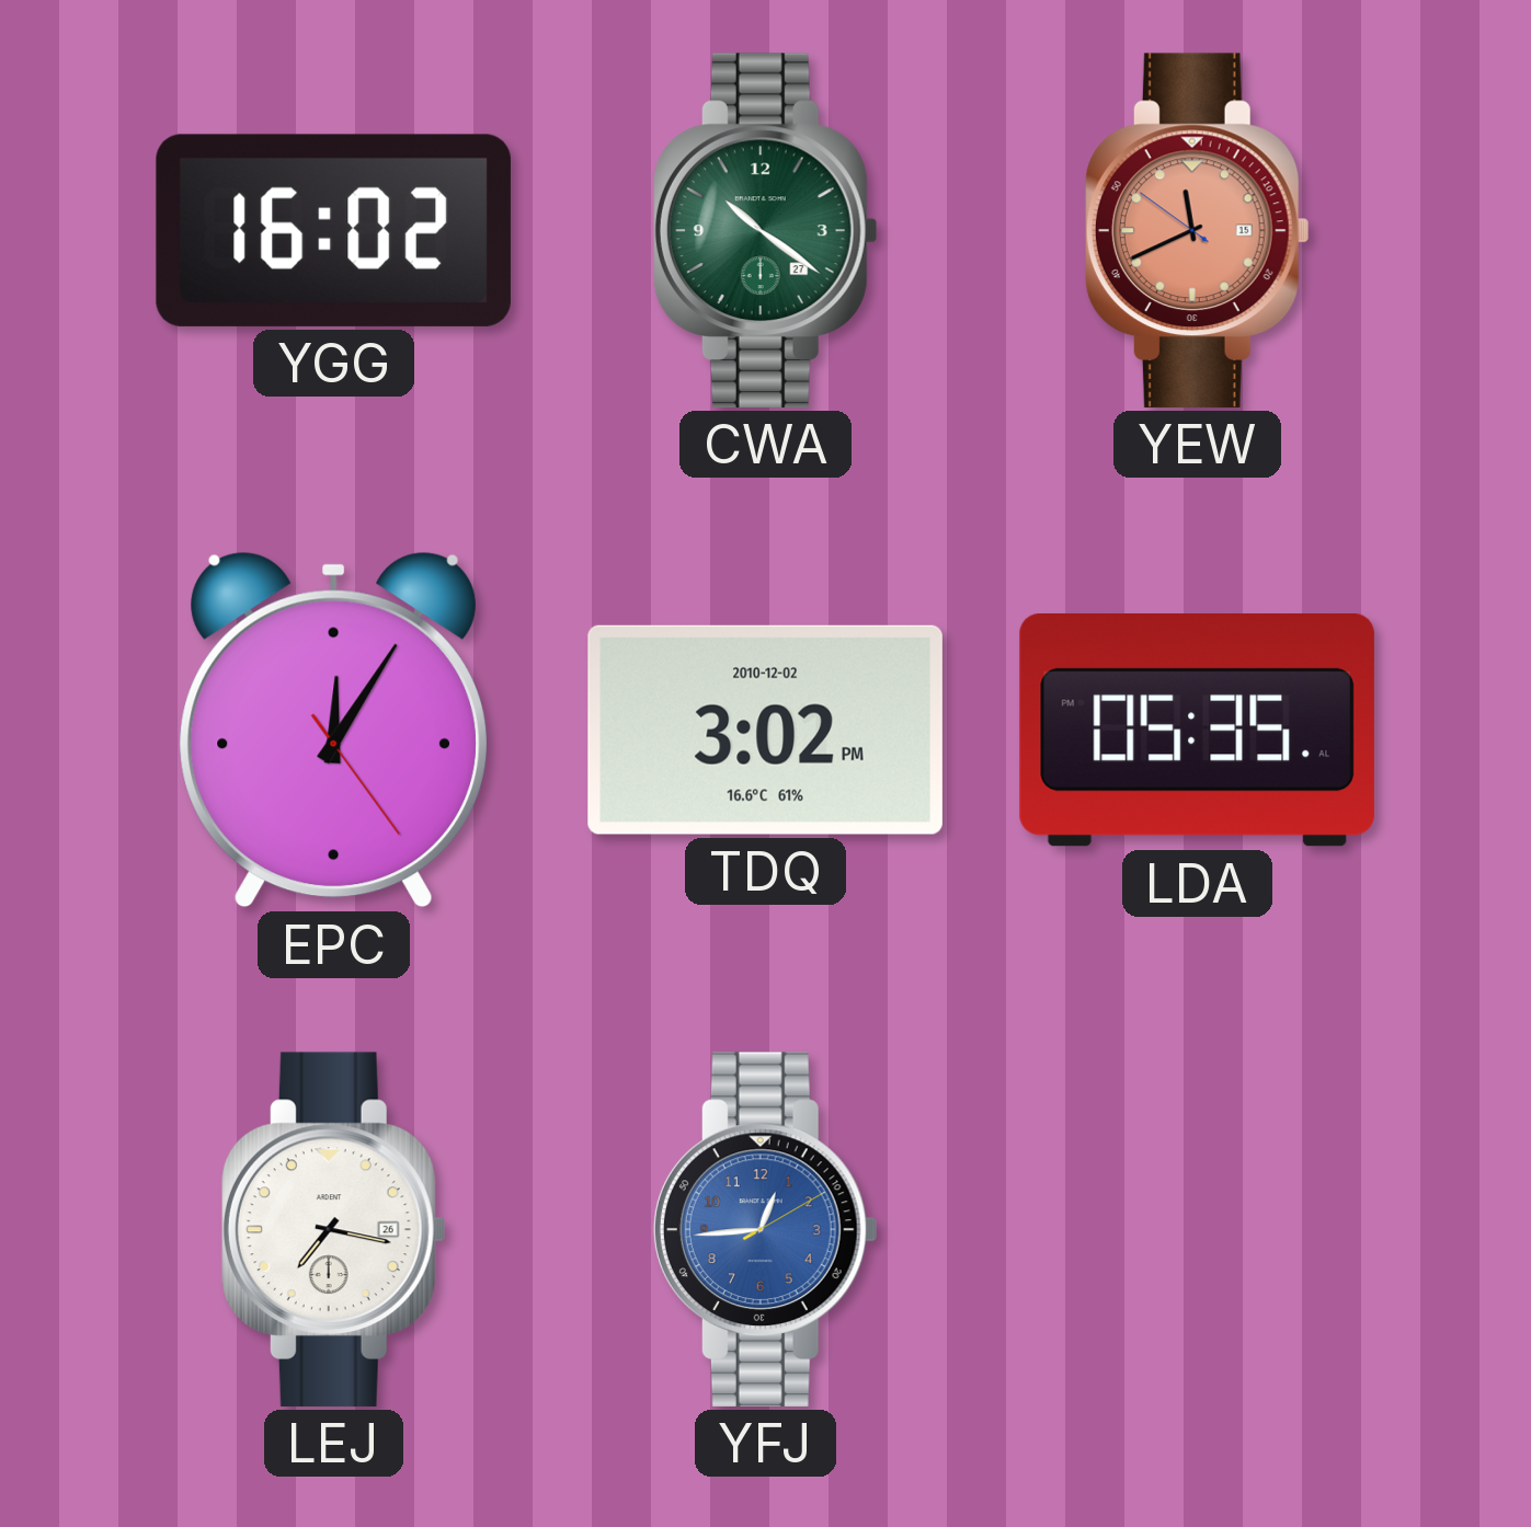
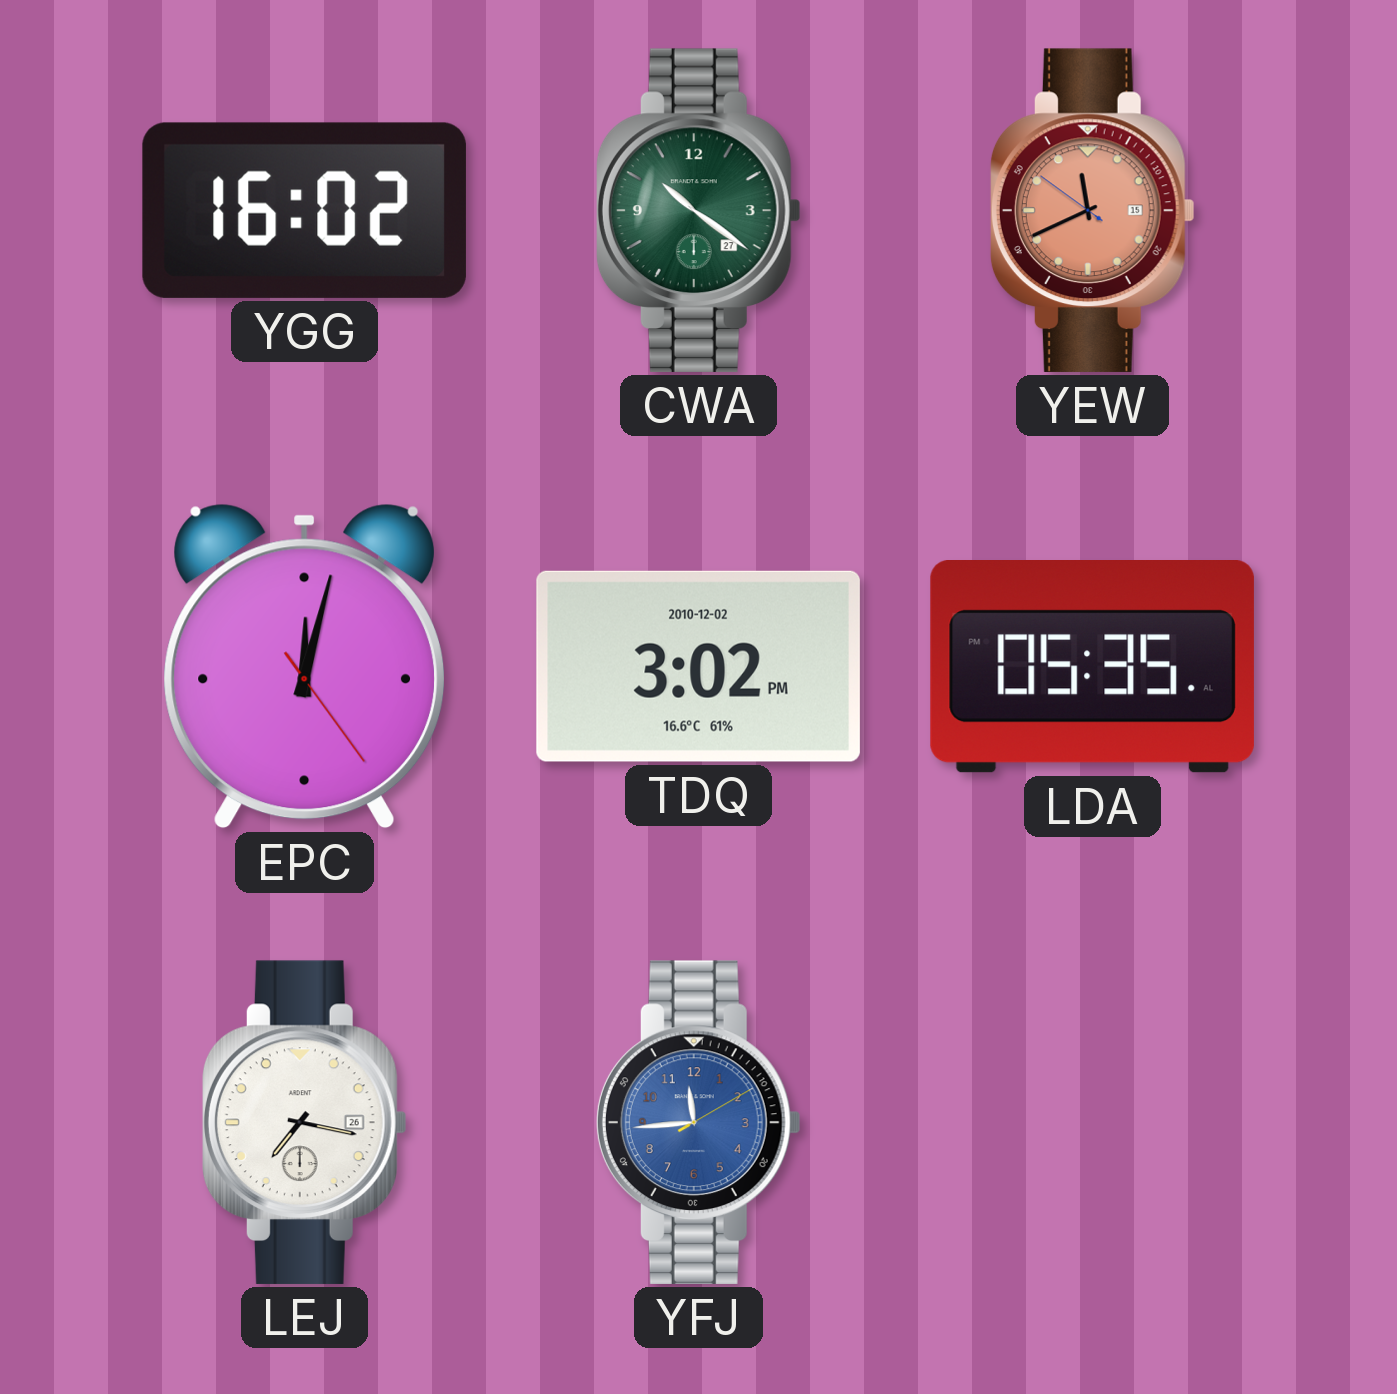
EPC: 12:05 -> 12:02
YFJ: 12:44 -> 11:44
